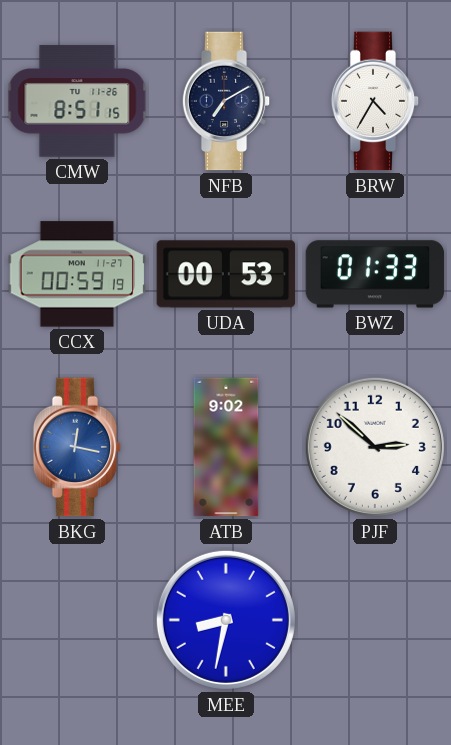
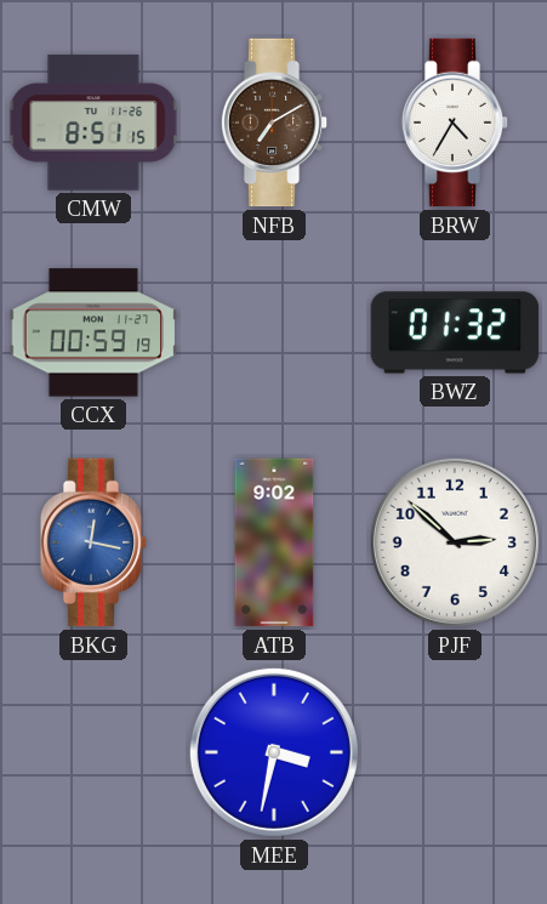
NFB dial: navy -> brown
UDA: 00:53 -> none
BWZ: 01:33 -> 01:32
MEE: 8:32 -> 3:32
